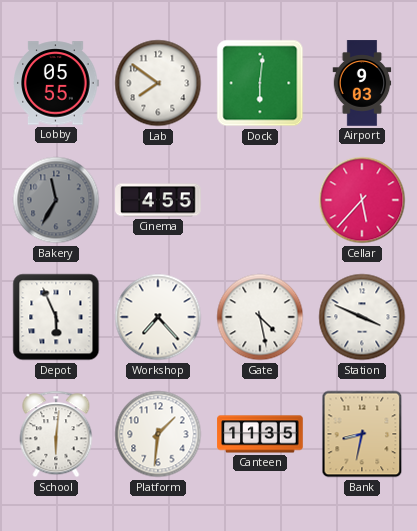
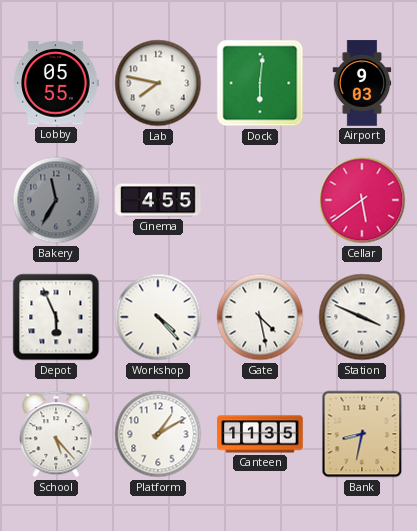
Lab: 7:51 -> 7:47
Cellar: 5:37 -> 5:39
Workshop: 7:23 -> 4:23
School: 6:01 -> 5:23
Platform: 1:31 -> 1:10
